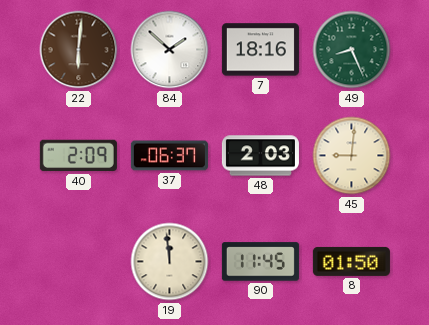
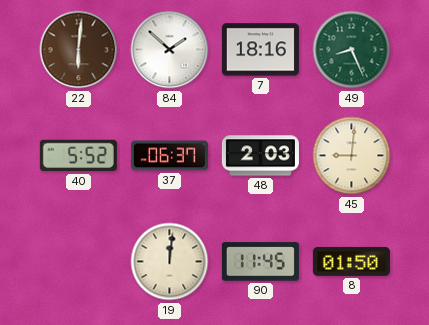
40: 2:09 -> 5:52
19: 11:59 -> 12:01
